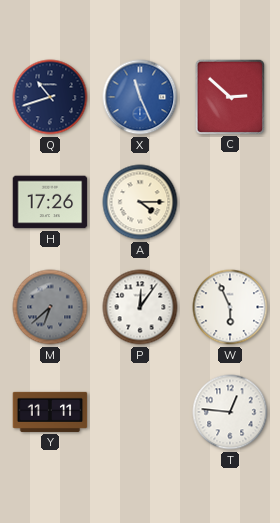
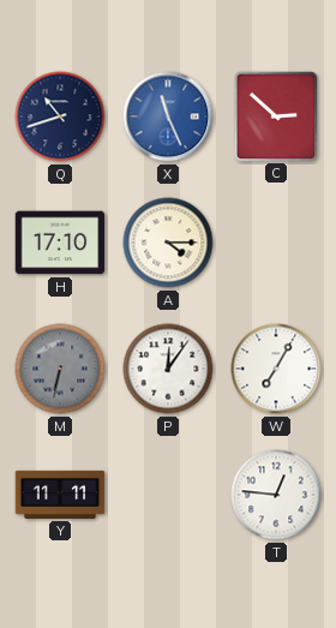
H: 17:26 -> 17:10
M: 6:38 -> 6:32
W: 5:56 -> 7:05
